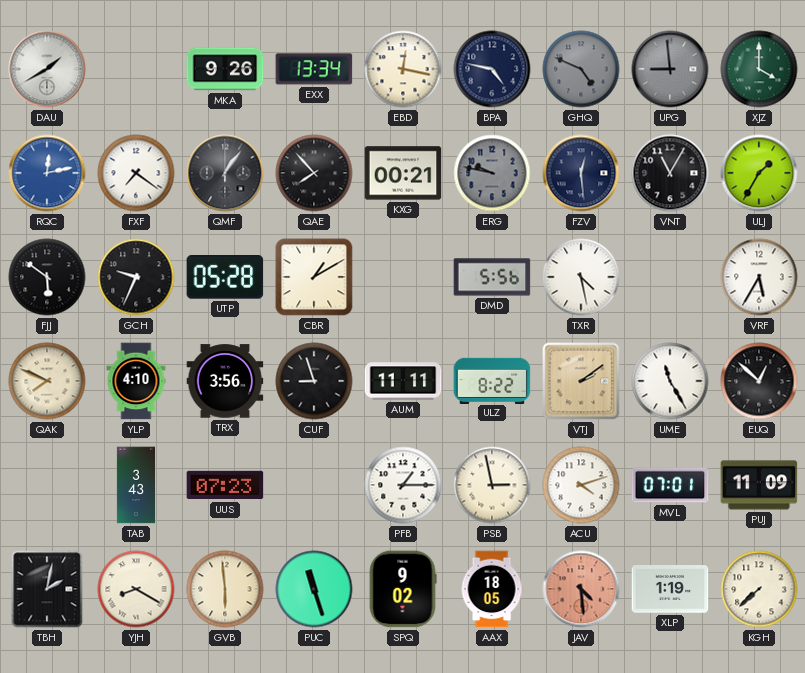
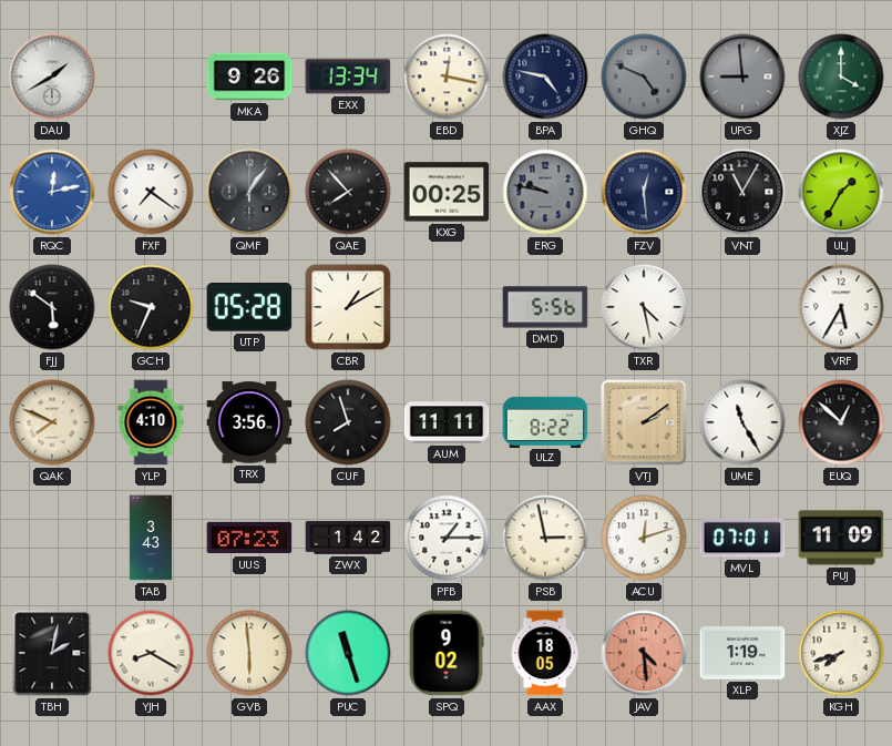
KXG: 00:21 -> 00:25
CUF: 8:57 -> 7:57
ZWX: none -> 1:42
ACU: 4:12 -> 12:12
KGH: 7:38 -> 7:42
